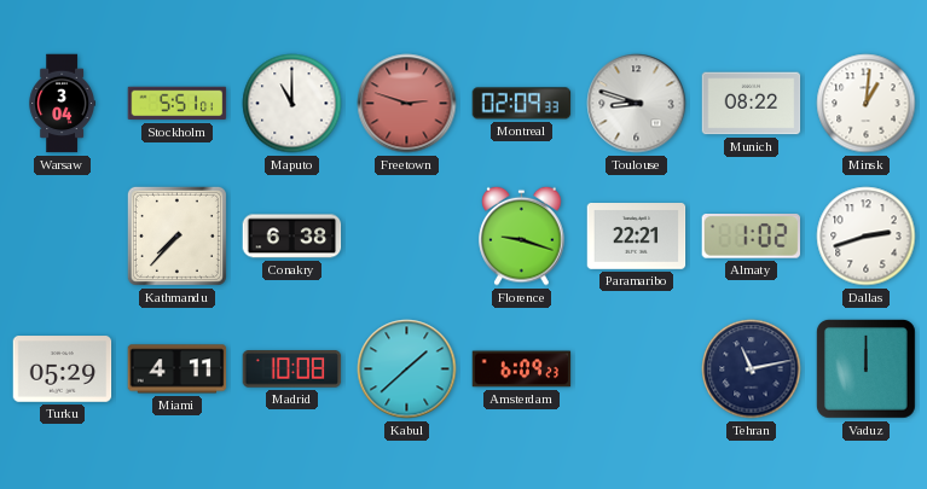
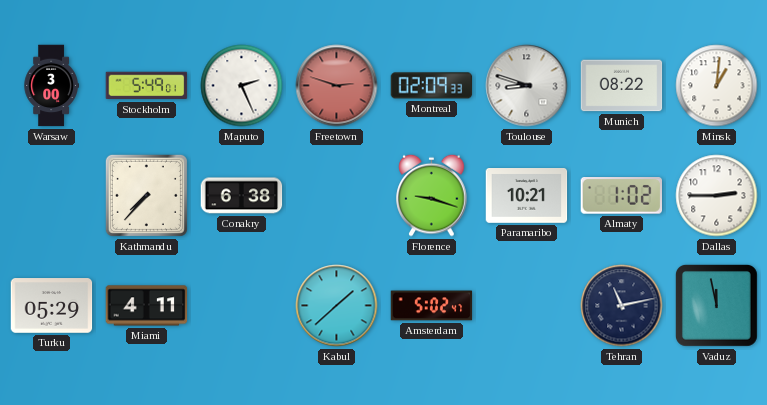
Warsaw: 3:04 -> 3:00
Stockholm: 5:51 -> 5:49
Maputo: 11:00 -> 2:26
Paramaribo: 22:21 -> 10:21
Dallas: 2:42 -> 2:45
Madrid: 10:08 -> none
Amsterdam: 6:09 -> 5:02
Vaduz: 12:00 -> 11:58
